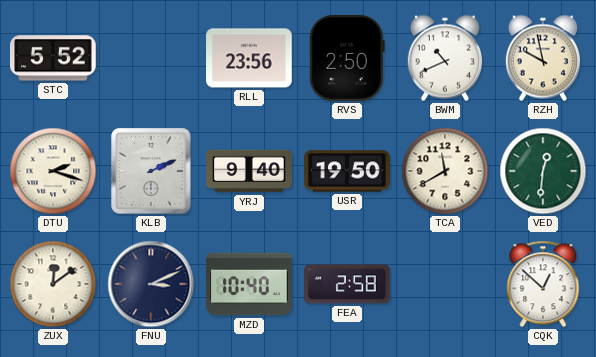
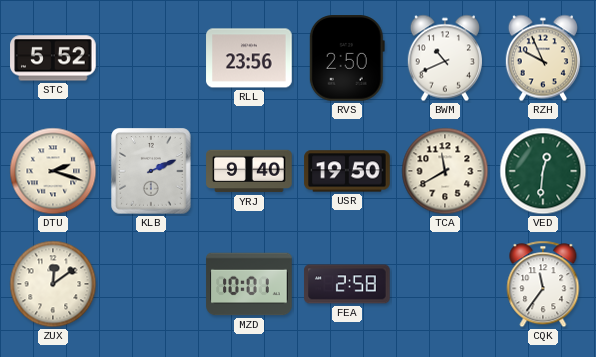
RZH: 9:58 -> 9:56
FNU: 3:11 -> none
MZD: 10:40 -> 10:01
CQK: 12:52 -> 11:36
